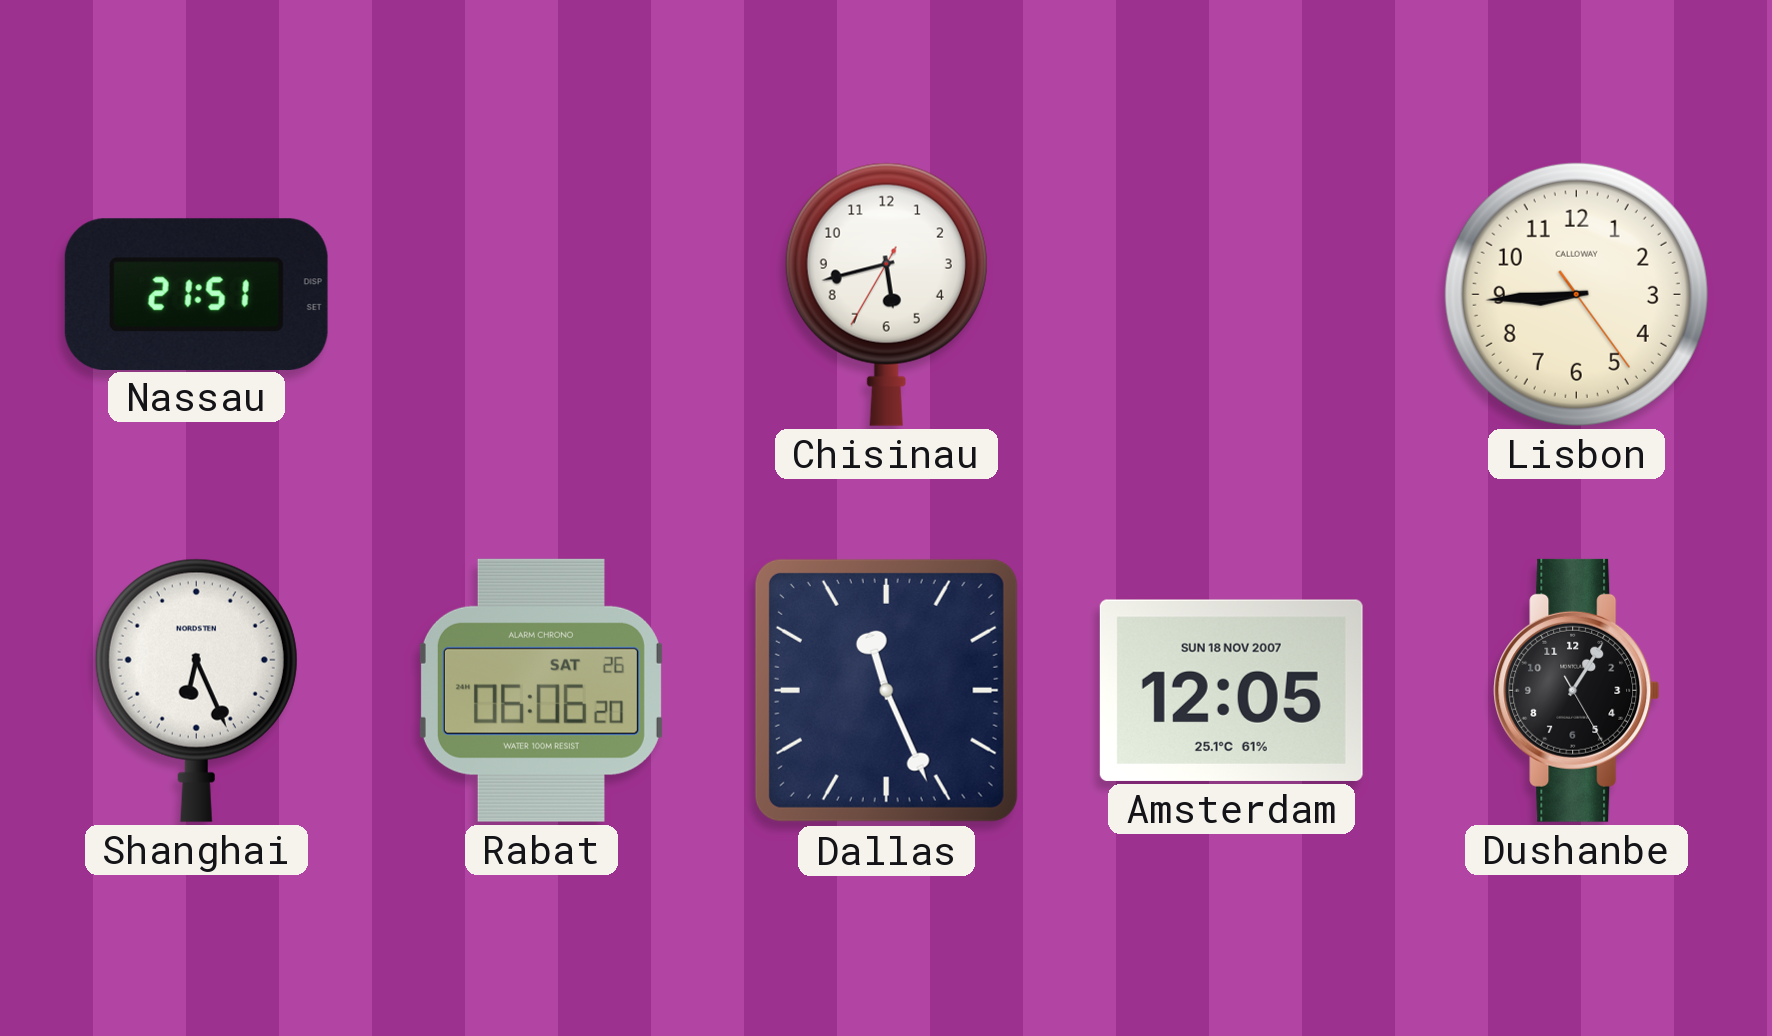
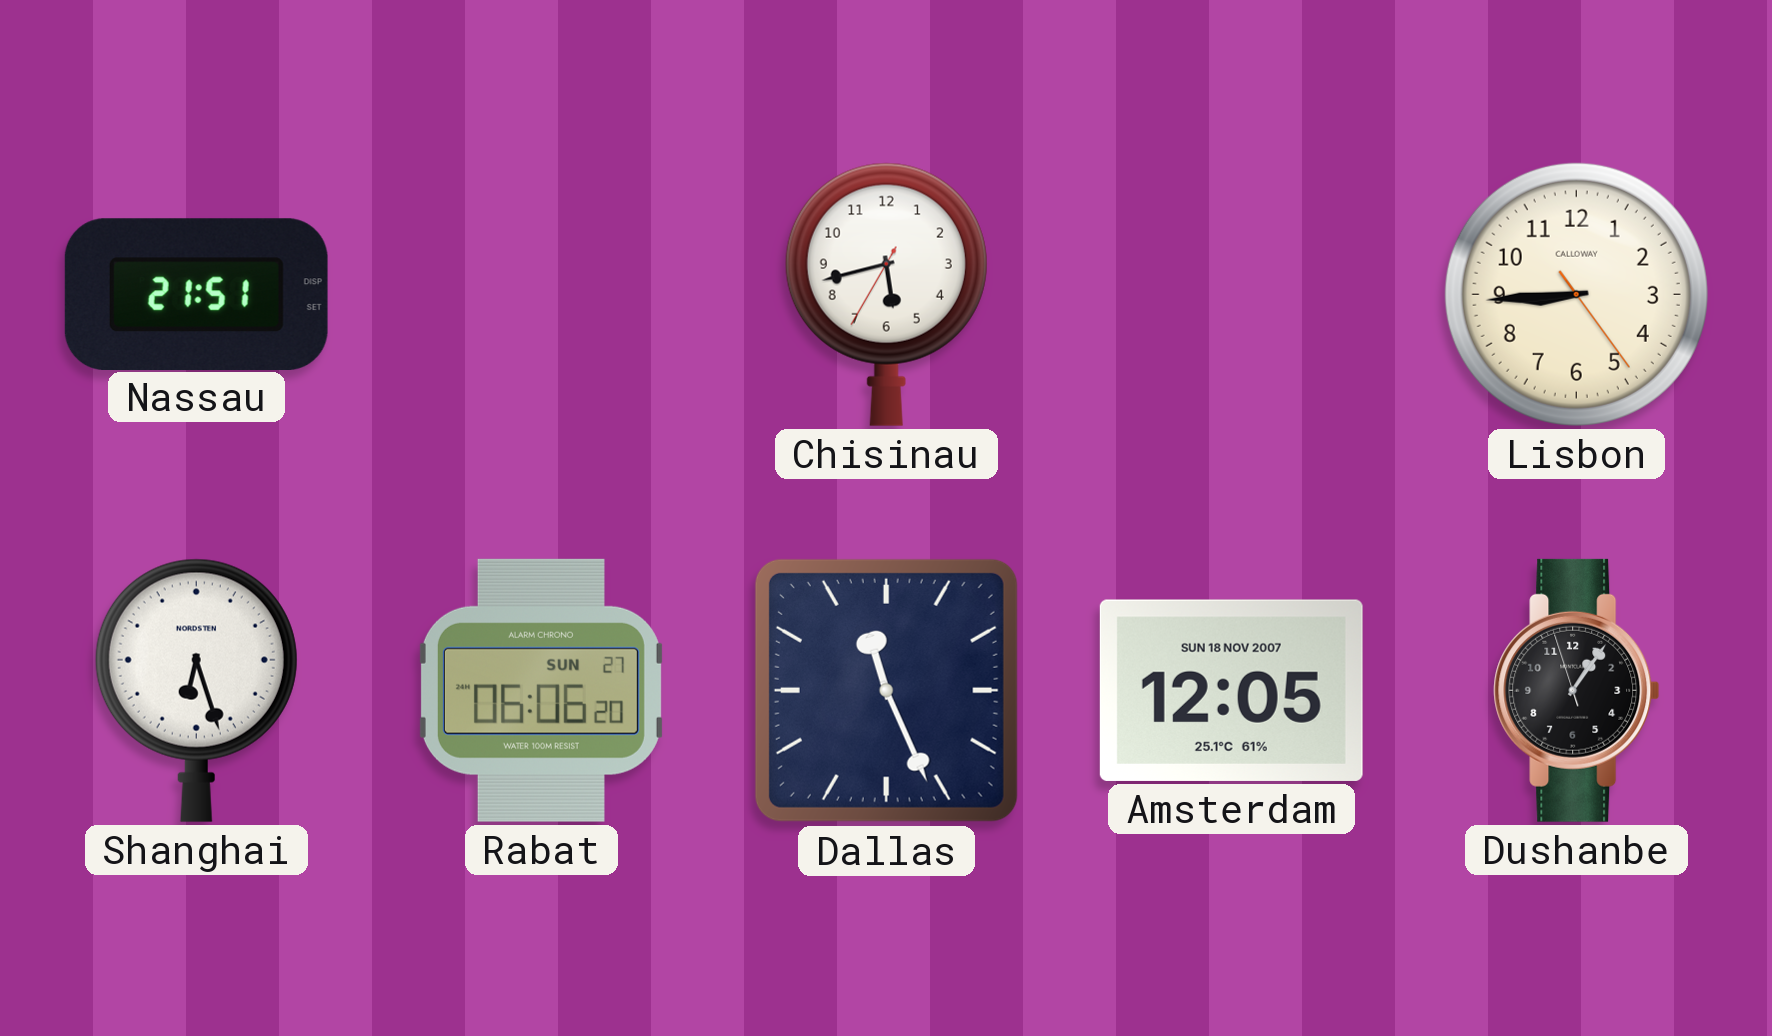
Shanghai: 6:26 -> 6:27
Rabat date: SAT 26 -> SUN 27
Dushanbe: 1:05:25 -> 1:05:57
